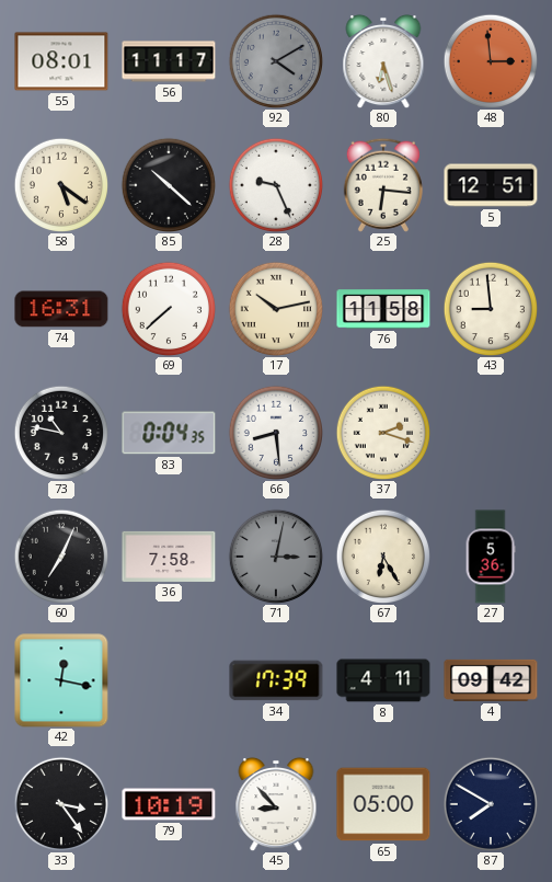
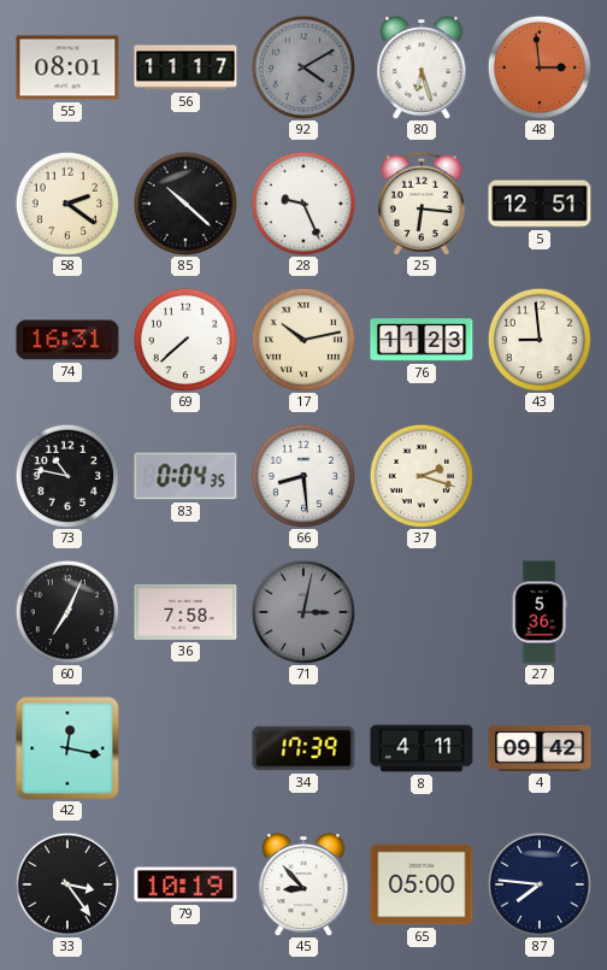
58: 5:21 -> 2:21
76: 11:58 -> 11:23
67: 6:25 -> none
87: 7:50 -> 7:46
